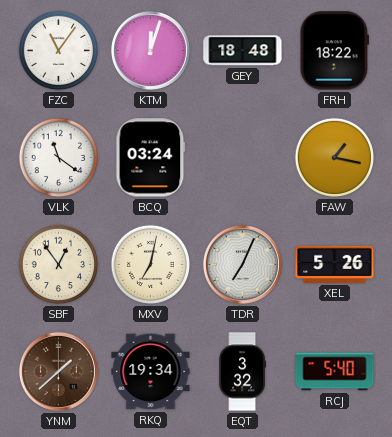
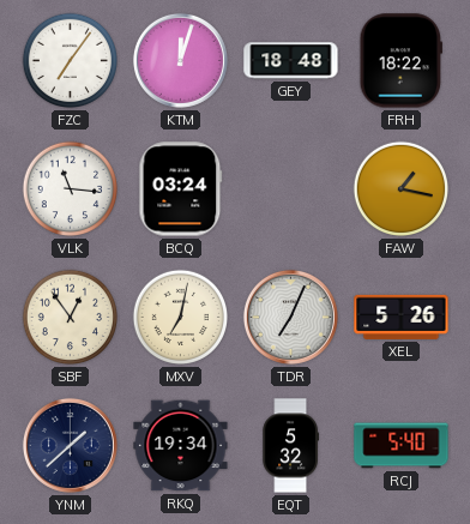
FZC: 11:06 -> 7:06
VLK: 11:21 -> 11:16
YNM dial: brown -> navy
EQT: 3:32 -> 5:32
